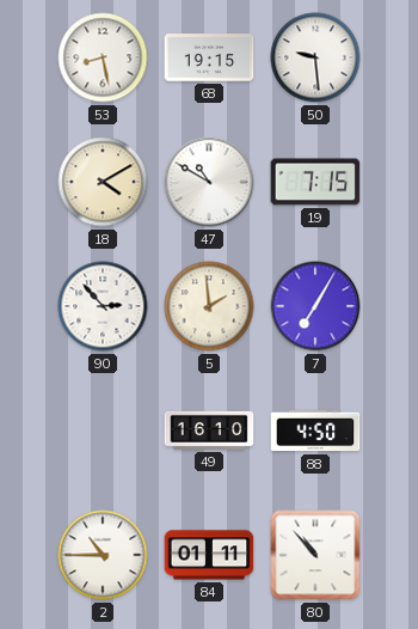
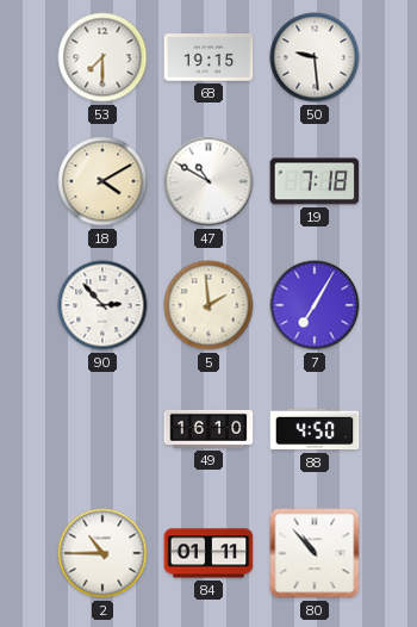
53: 8:28 -> 7:30
19: 7:15 -> 7:18
